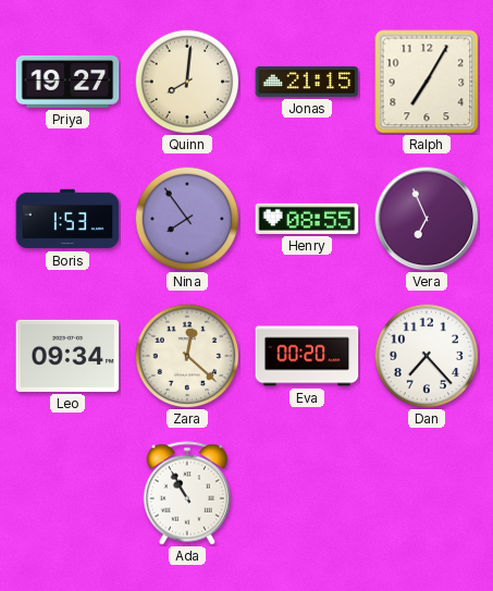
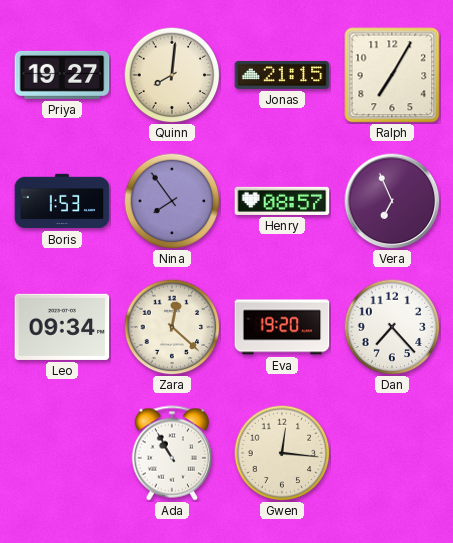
Henry: 08:55 -> 08:57
Eva: 00:20 -> 19:20
Gwen: none -> 12:16
